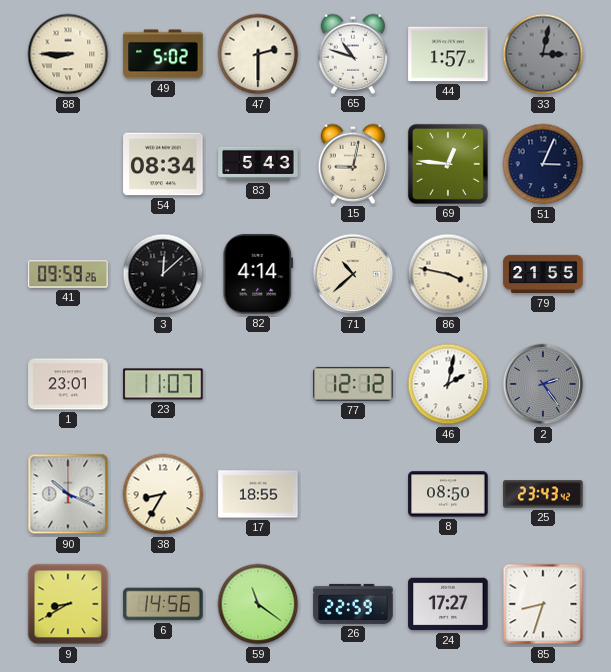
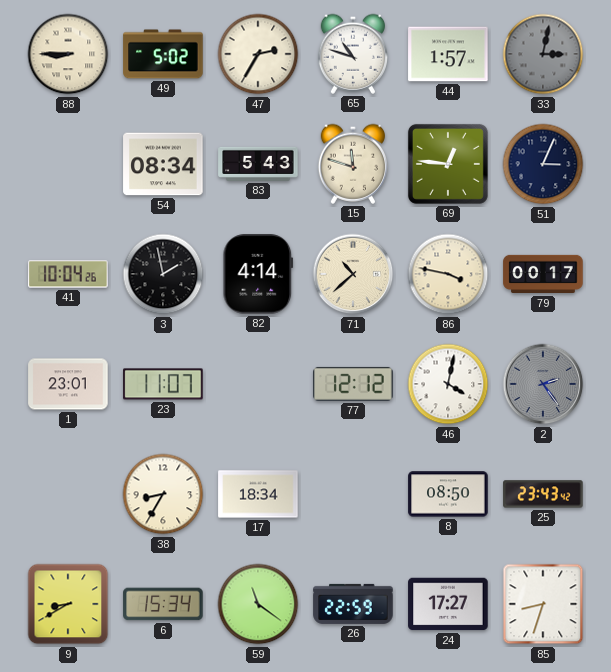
47: 2:30 -> 2:35
15: 9:02 -> 11:48
41: 09:59 -> 10:04
3: 12:08 -> 1:58
79: 21:55 -> 00:17
46: 2:02 -> 4:02
90: 10:19 -> none
17: 18:55 -> 18:34
6: 14:56 -> 15:34
